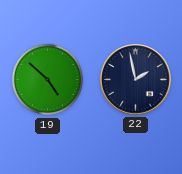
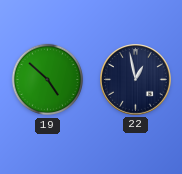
22: 1:58 -> 12:58
